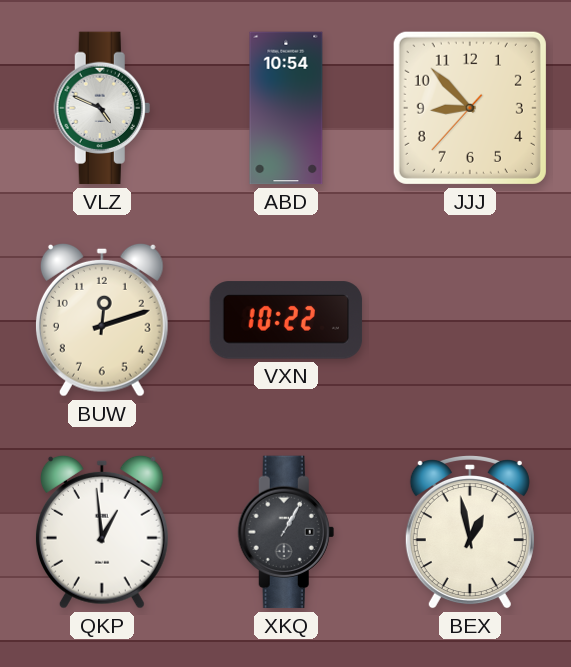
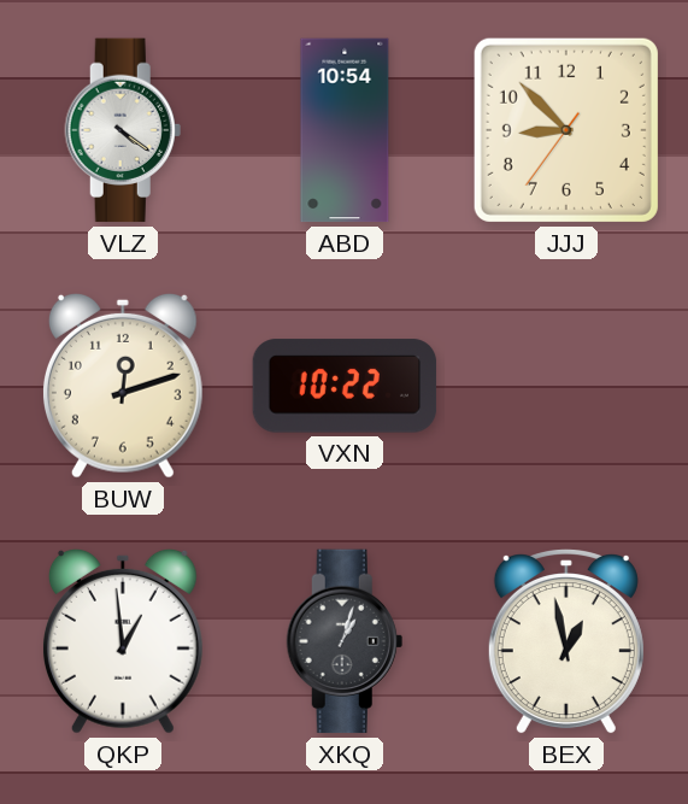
VLZ: 4:49 -> 4:21
JJJ: 8:52:37 -> 8:52:36
XKQ: 1:05 -> 1:03
